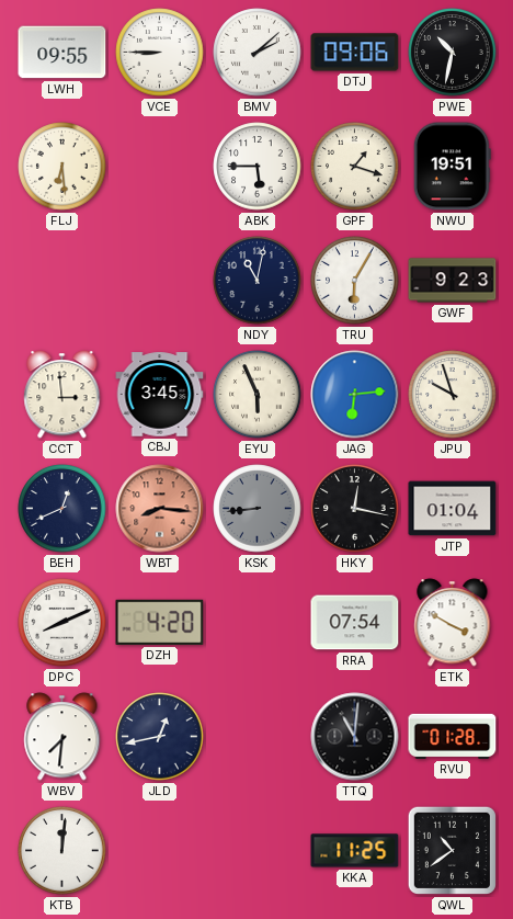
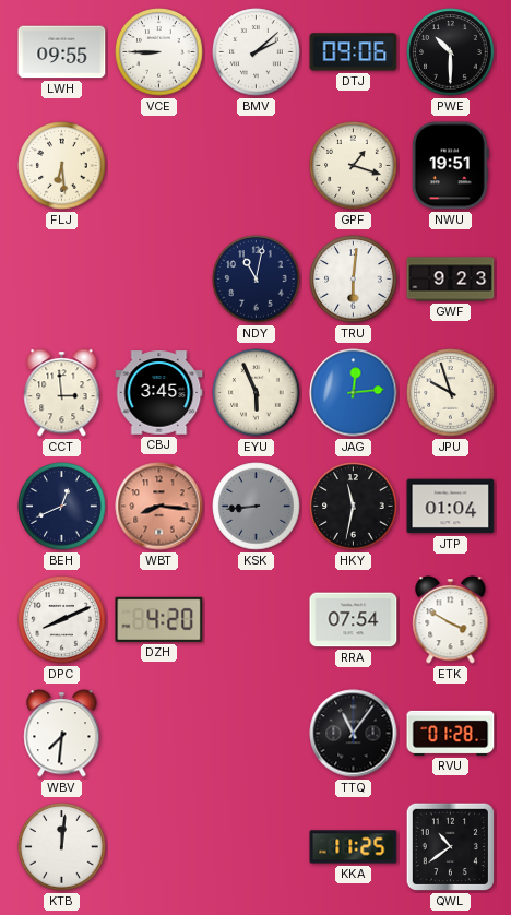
PWE: 10:32 -> 10:30
ABK: 5:45 -> none
TRU: 6:05 -> 6:01
JAG: 6:14 -> 12:14
HKY: 12:17 -> 11:32
JLD: 12:43 -> none
TTQ: 11:01 -> 11:06
